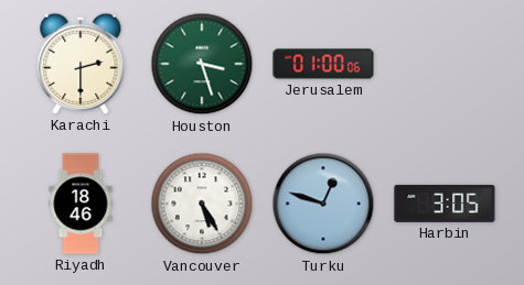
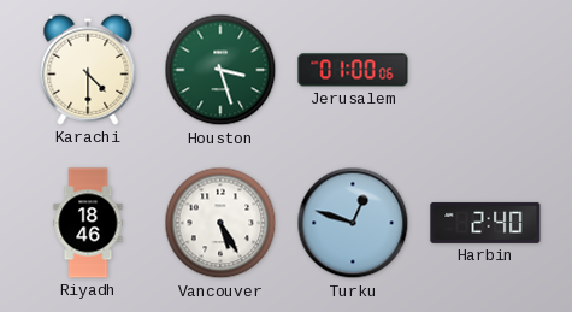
Karachi: 2:30 -> 4:30
Harbin: 3:05 -> 2:40
